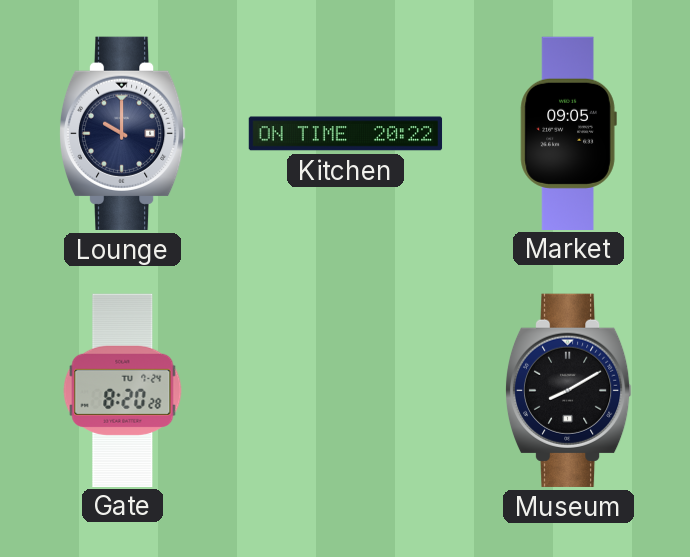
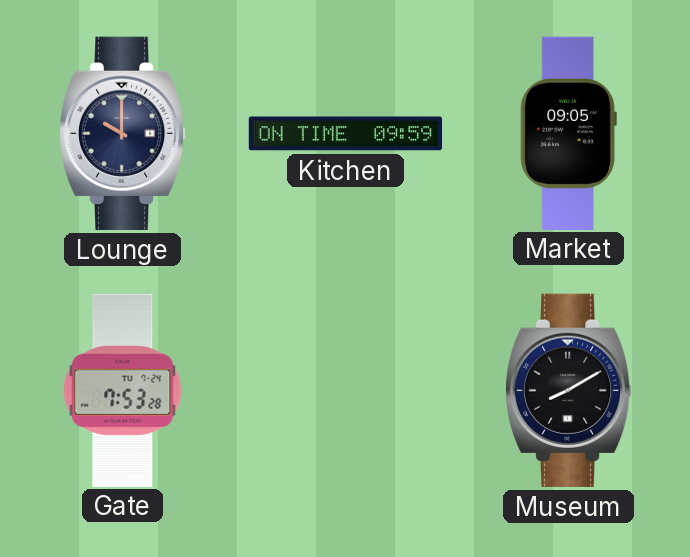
Kitchen: 20:22 -> 09:59
Gate: 8:20 -> 7:53
